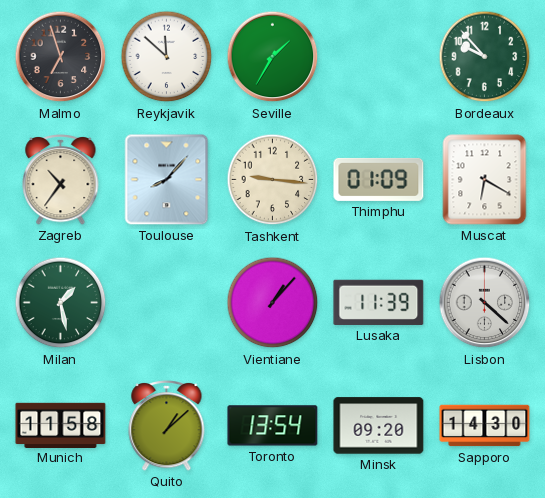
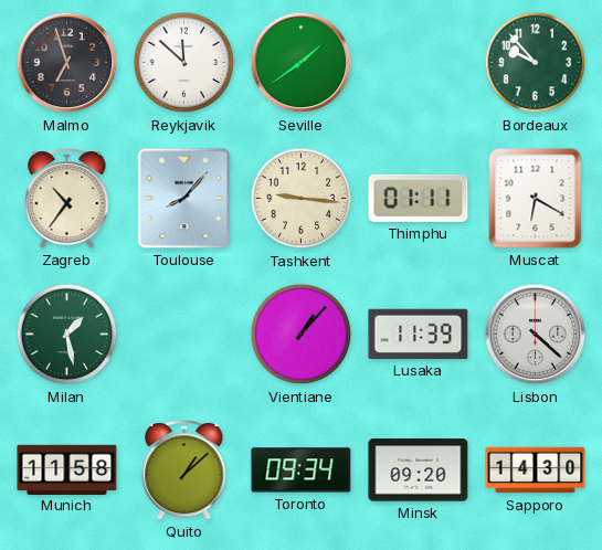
Seville: 1:35 -> 1:39
Thimphu: 01:09 -> 01:11
Toronto: 13:54 -> 09:34
